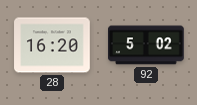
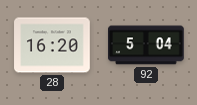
92: 5:02 -> 5:04
